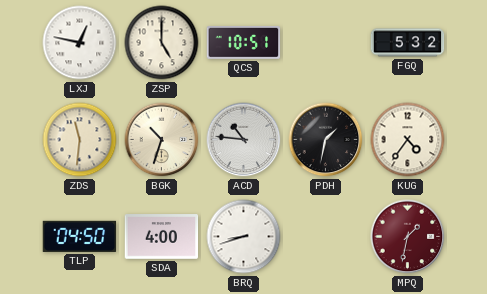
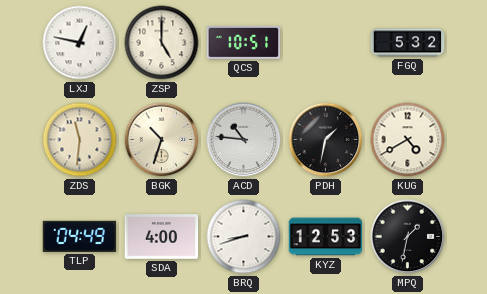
KUG: 4:36 -> 4:40
TLP: 04:50 -> 04:49
KYZ: none -> 12:53
MPQ dial: burgundy -> black
